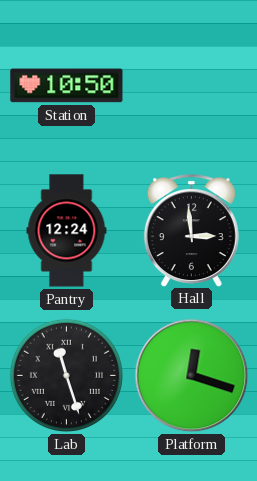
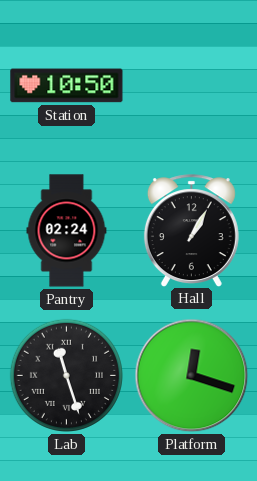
Pantry: 12:24 -> 02:24
Hall: 2:59 -> 1:05
